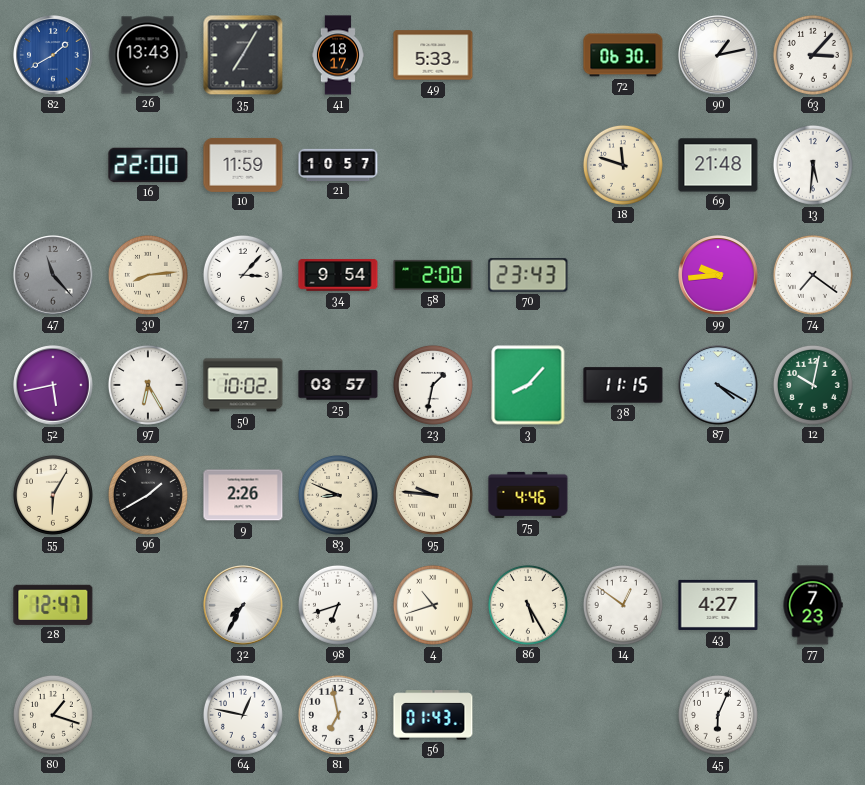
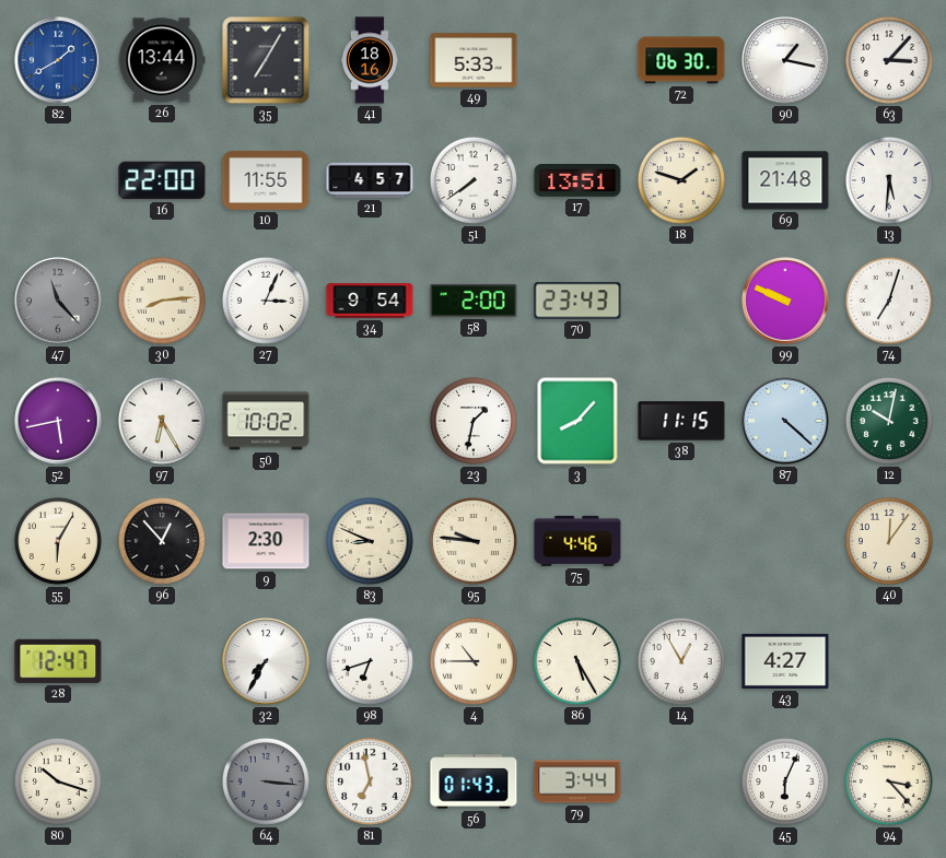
26: 13:43 -> 13:44
41: 18:17 -> 18:16
90: 1:13 -> 1:17
10: 11:59 -> 11:55
21: 10:57 -> 4:57
51: none -> 7:39
17: none -> 13:51
18: 11:48 -> 1:48
27: 3:07 -> 3:04
99: 9:44 -> 9:49
74: 7:21 -> 7:03
25: 03:57 -> none
87: 4:20 -> 4:22
96: 1:40 -> 12:53
9: 2:26 -> 2:30
40: none -> 12:06
4: 10:42 -> 10:45
14: 12:51 -> 12:55
77: 7:23 -> none
80: 1:18 -> 10:18
64: 12:47 -> 3:16
64 dial: white -> grey
79: none -> 3:44
94: none -> 3:23
